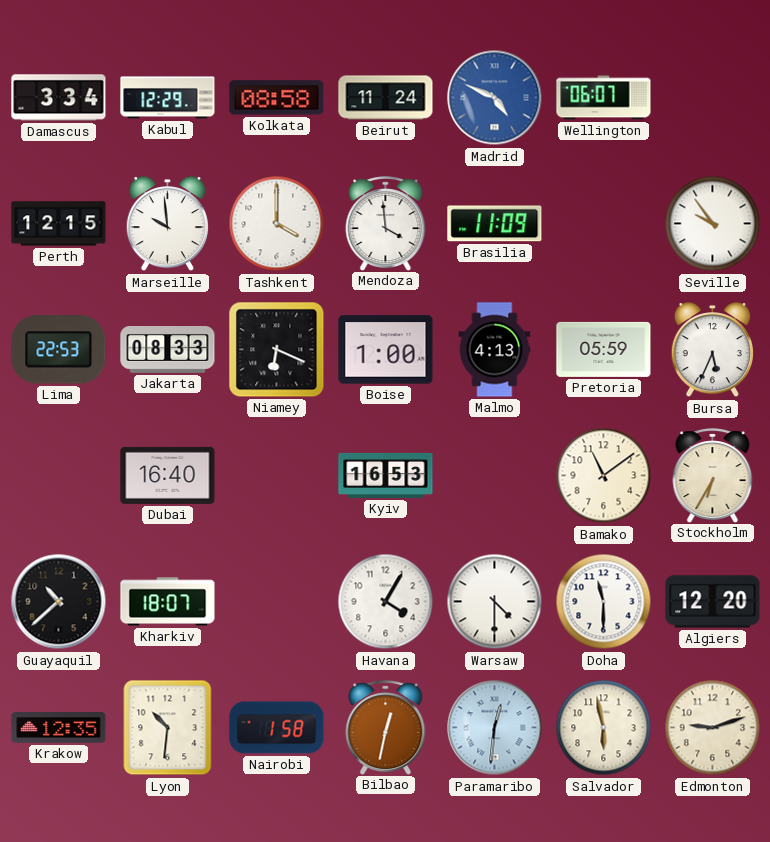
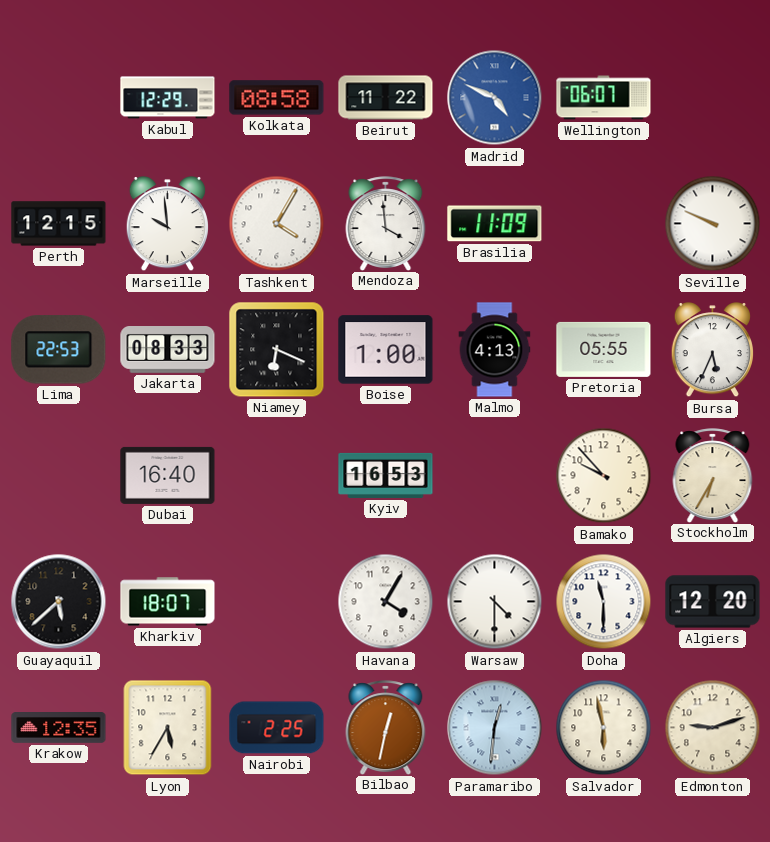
Damascus: 3:34 -> none
Beirut: 11:24 -> 11:22
Tashkent: 4:00 -> 4:05
Seville: 9:54 -> 9:49
Pretoria: 05:59 -> 05:55
Bamako: 11:09 -> 9:53
Guayaquil: 10:38 -> 5:38
Lyon: 10:31 -> 5:35
Nairobi: 1:58 -> 2:25
